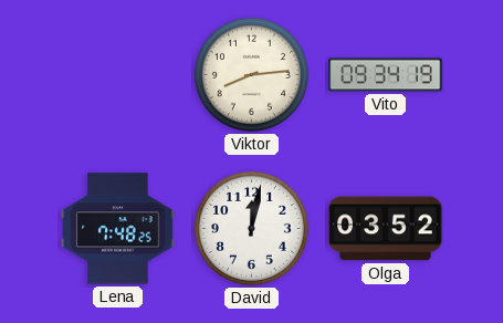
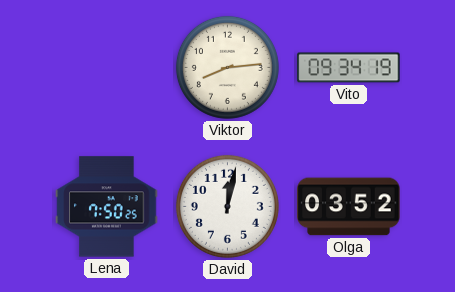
Lena: 7:48 -> 7:50
